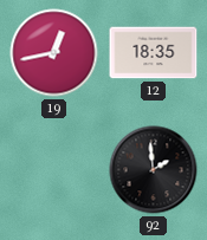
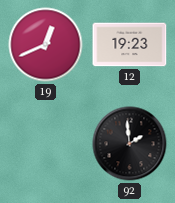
19: 12:43 -> 12:41
12: 18:35 -> 19:23
